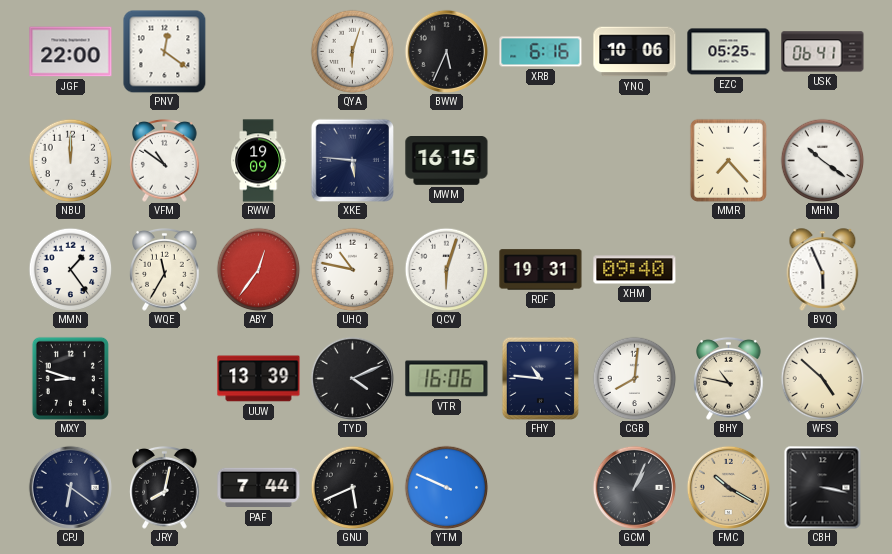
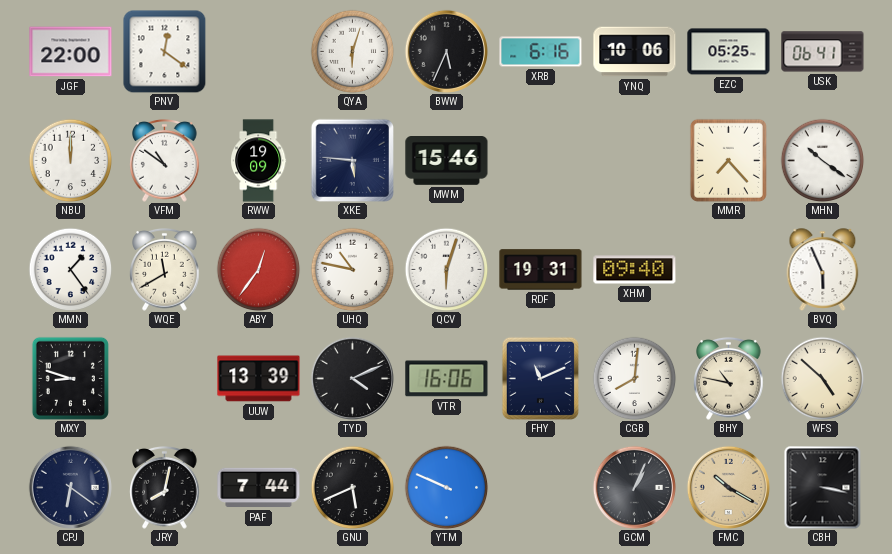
MWM: 16:15 -> 15:46
WQE: 11:35 -> 11:40
FHY: 10:46 -> 11:11
